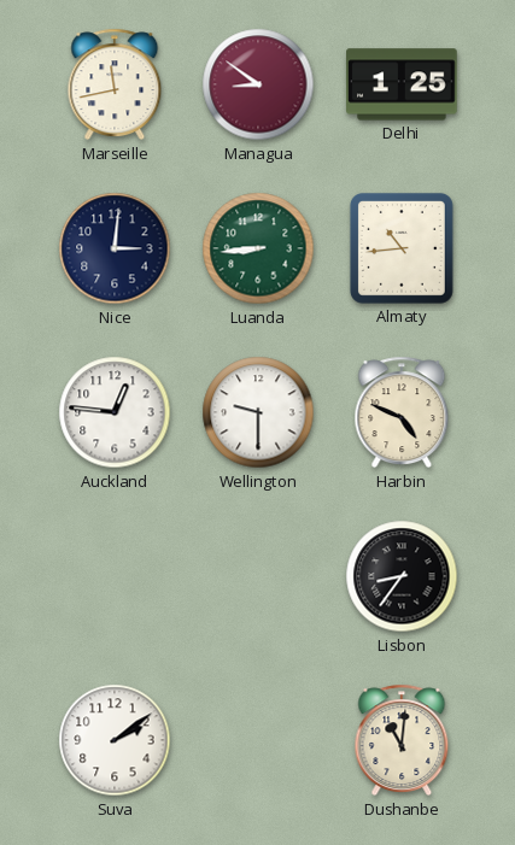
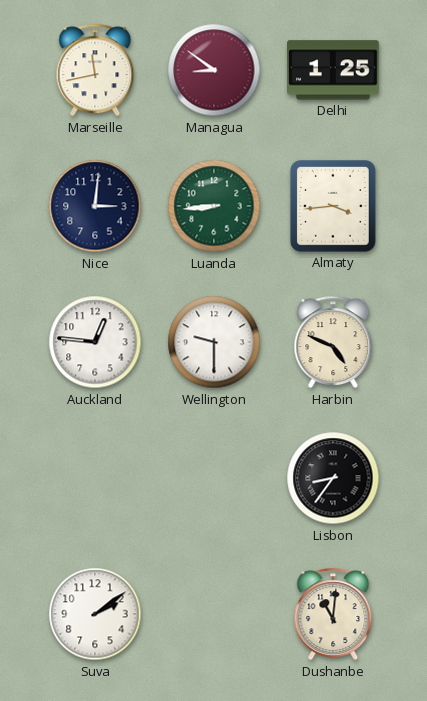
Almaty: 10:44 -> 3:44
